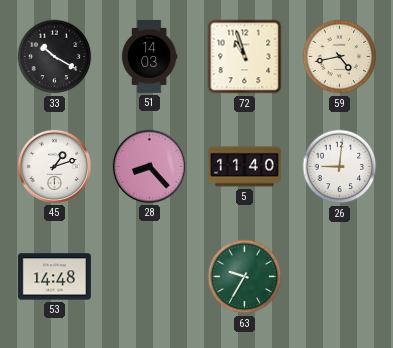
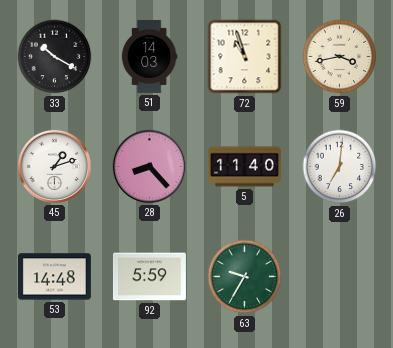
59: 4:43 -> 3:43
26: 9:01 -> 7:01
92: none -> 5:59
